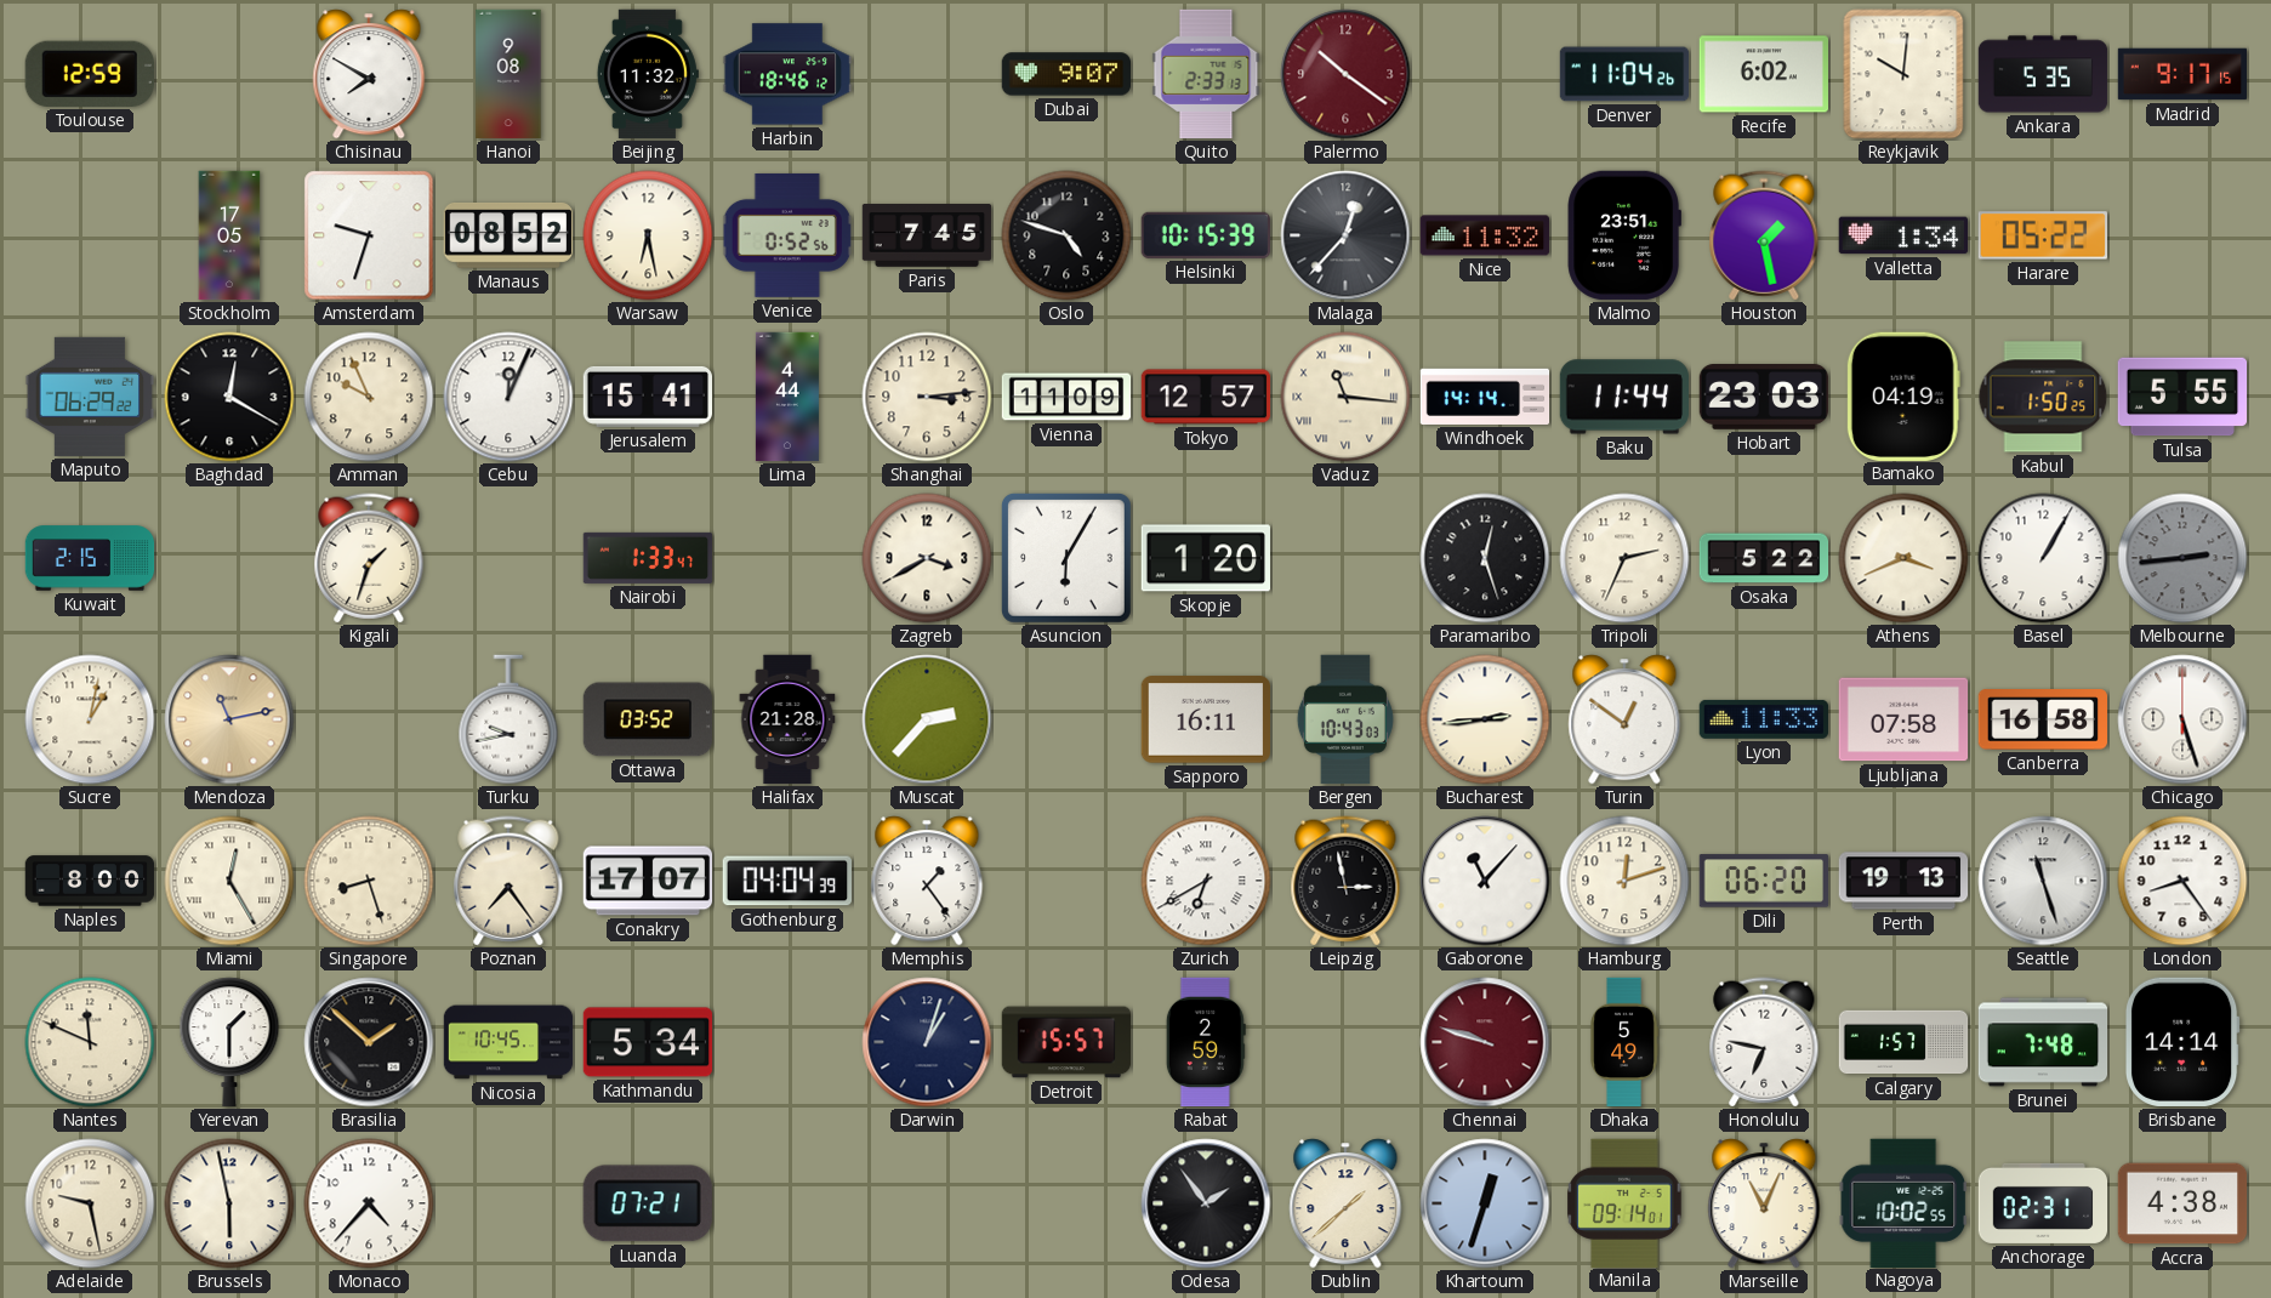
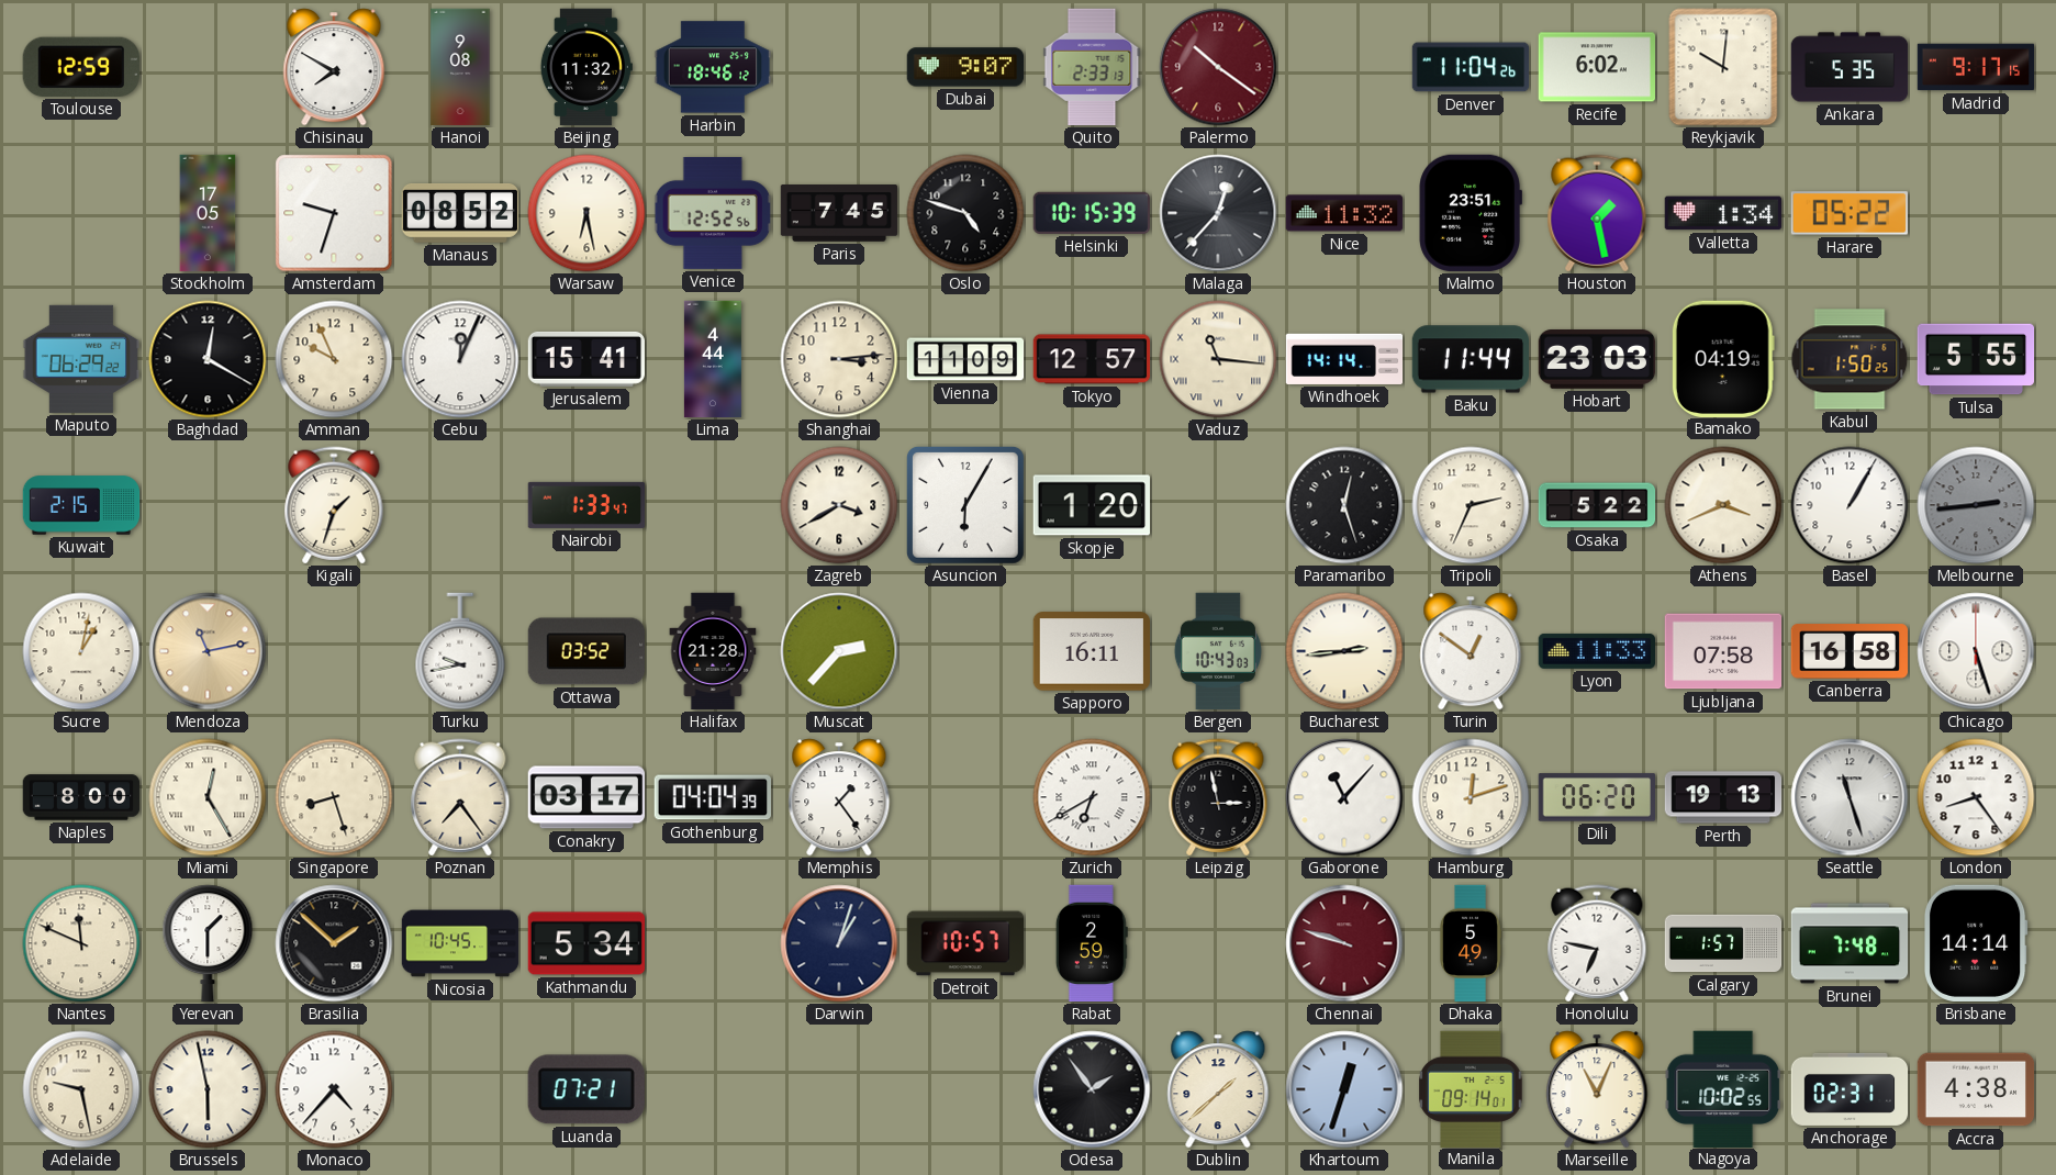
Venice: 0:52 -> 12:52
Conakry: 17:07 -> 03:17
Detroit: 15:57 -> 10:57
